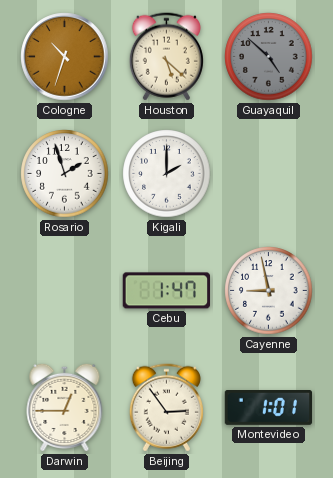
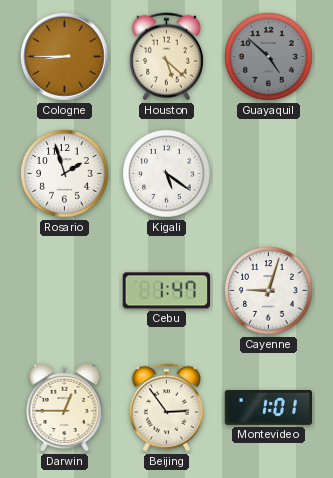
Cologne: 10:33 -> 8:45
Kigali: 2:00 -> 5:21
Cayenne: 8:58 -> 9:03
